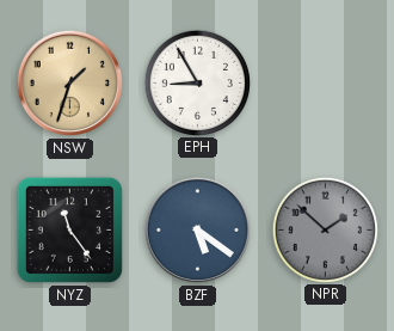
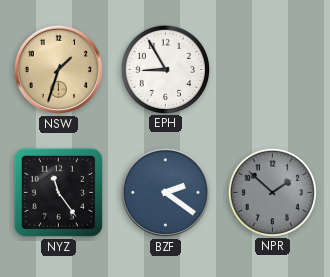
BZF: 5:21 -> 2:21
